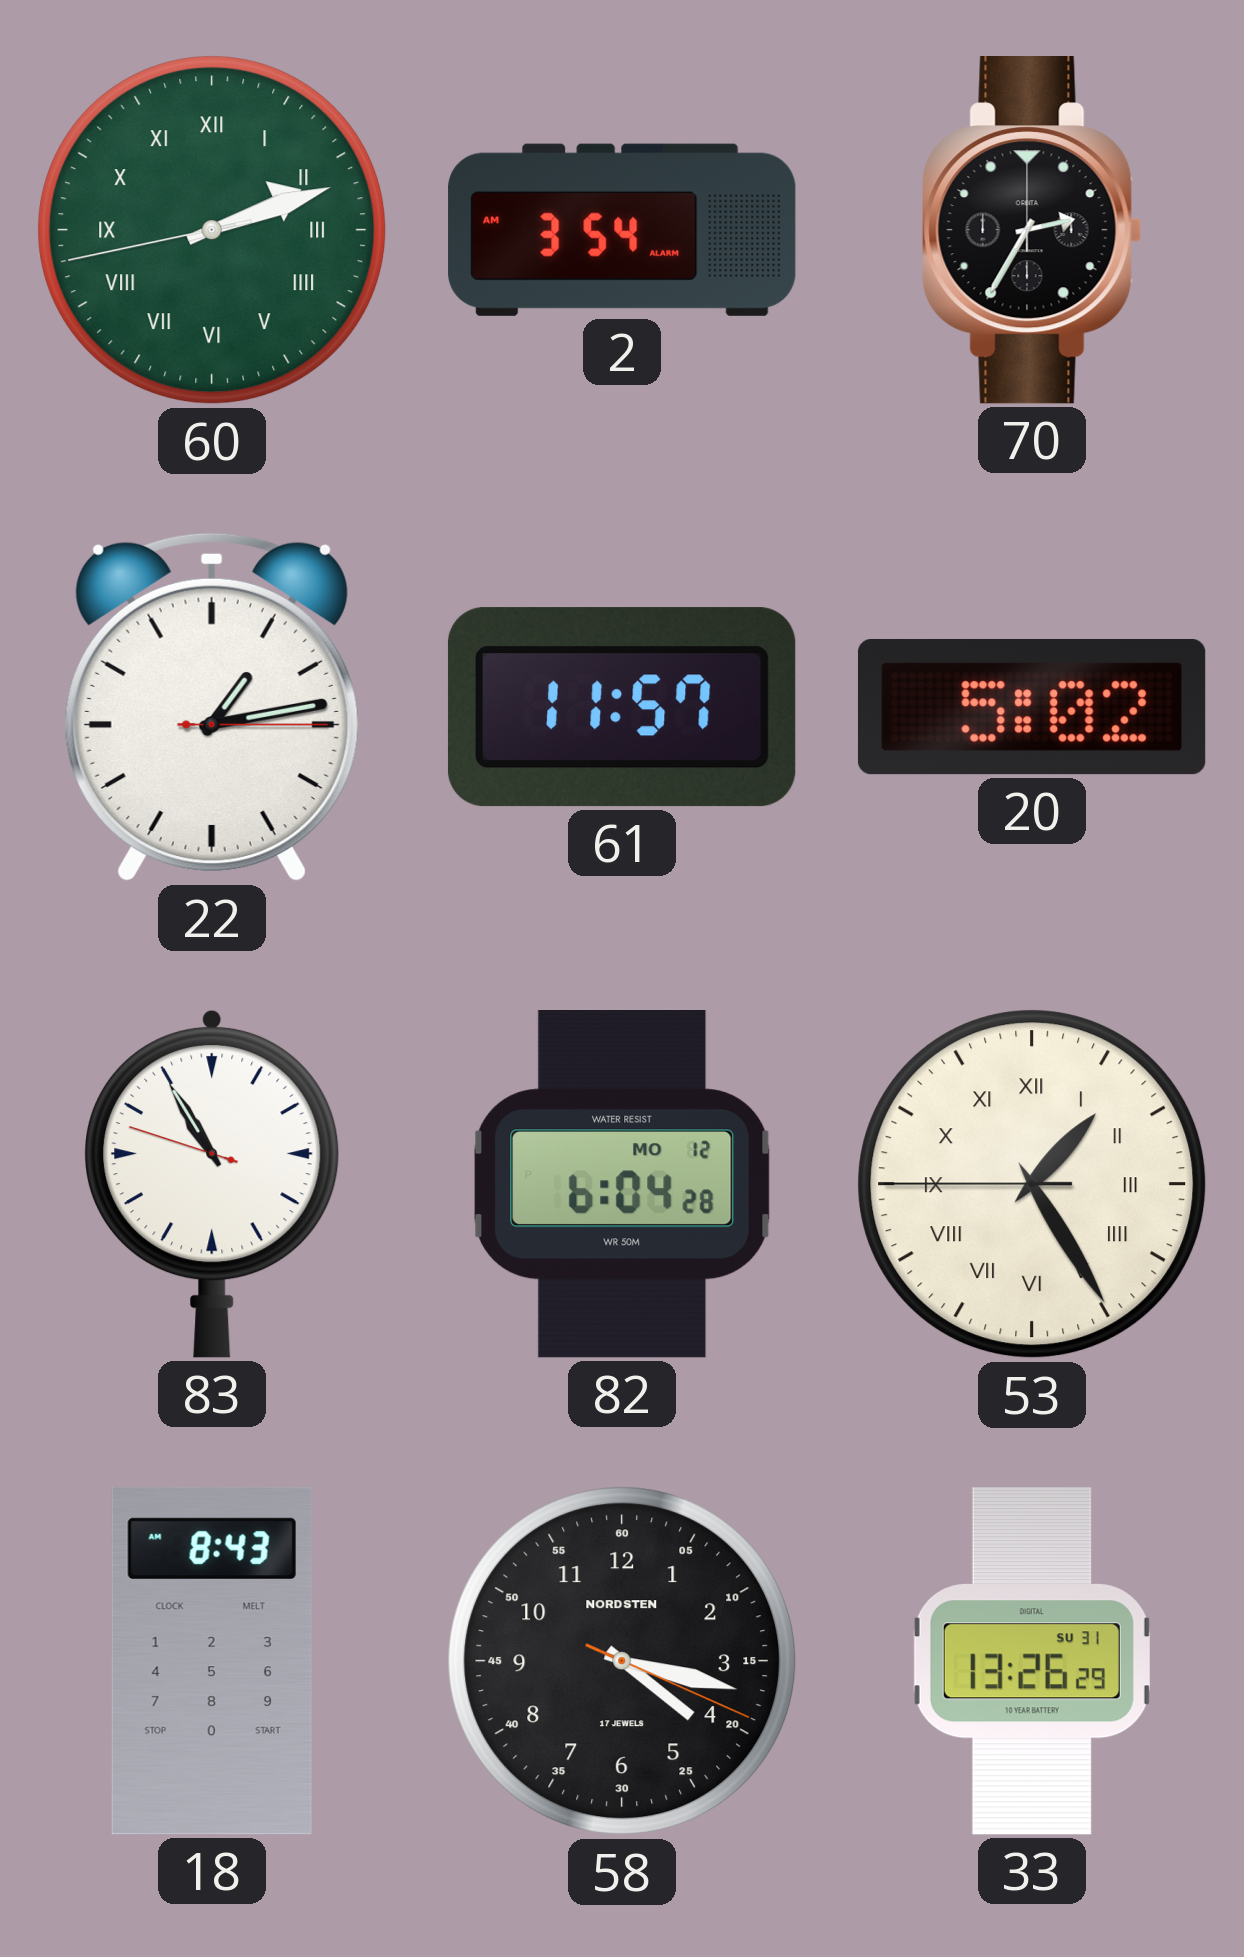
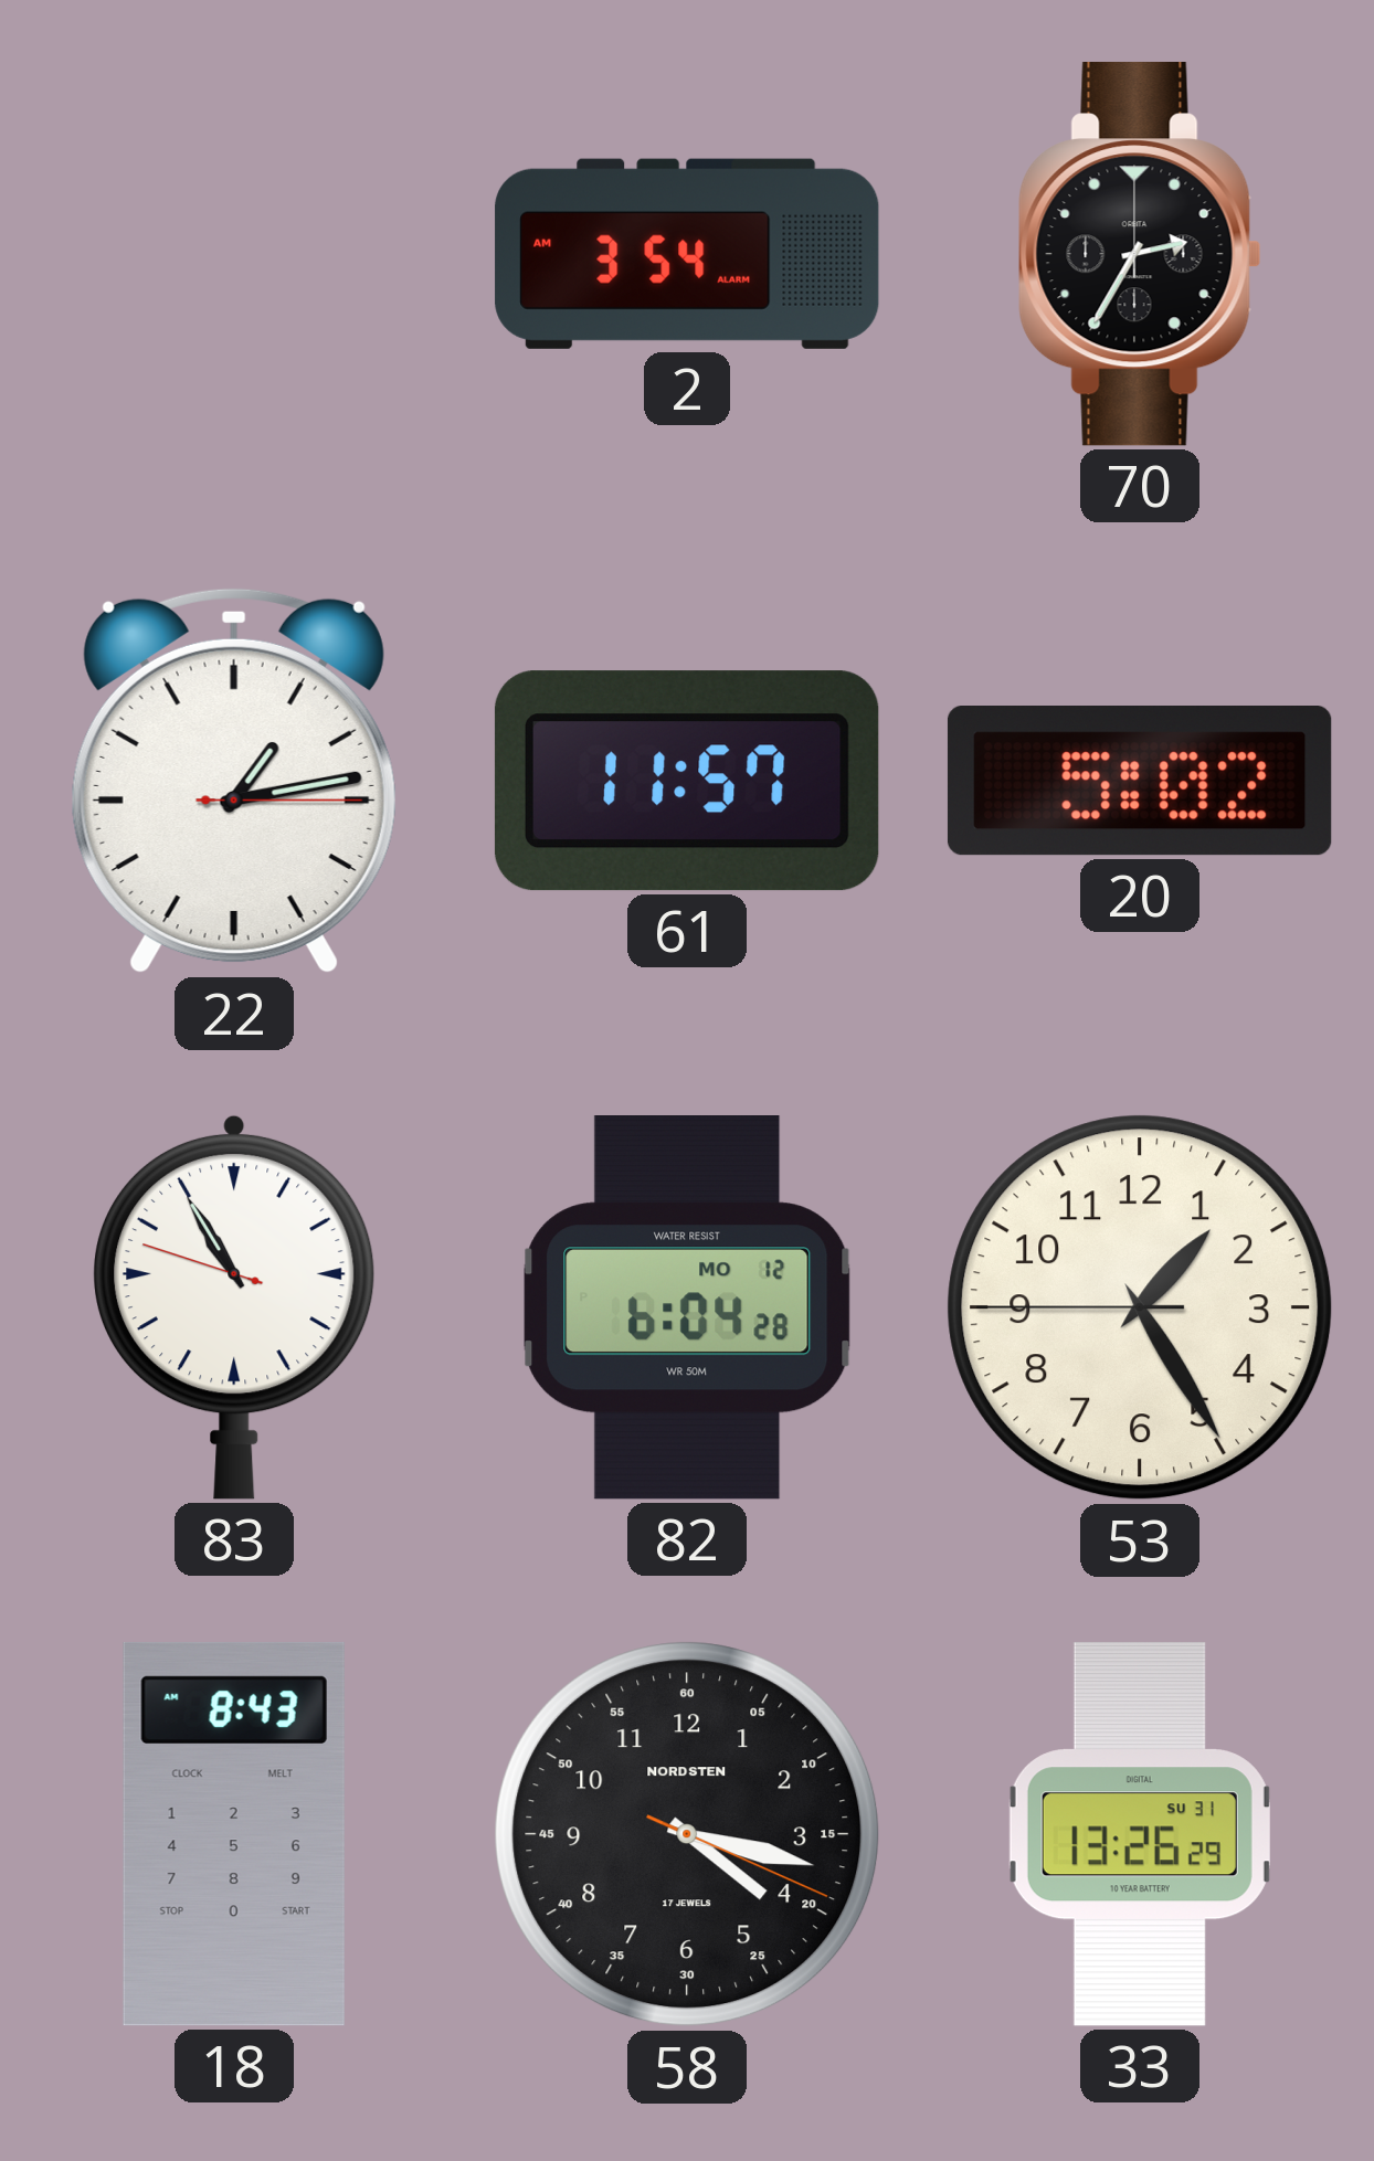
60: 2:11 -> none
53 numerals: Roman -> Arabic
